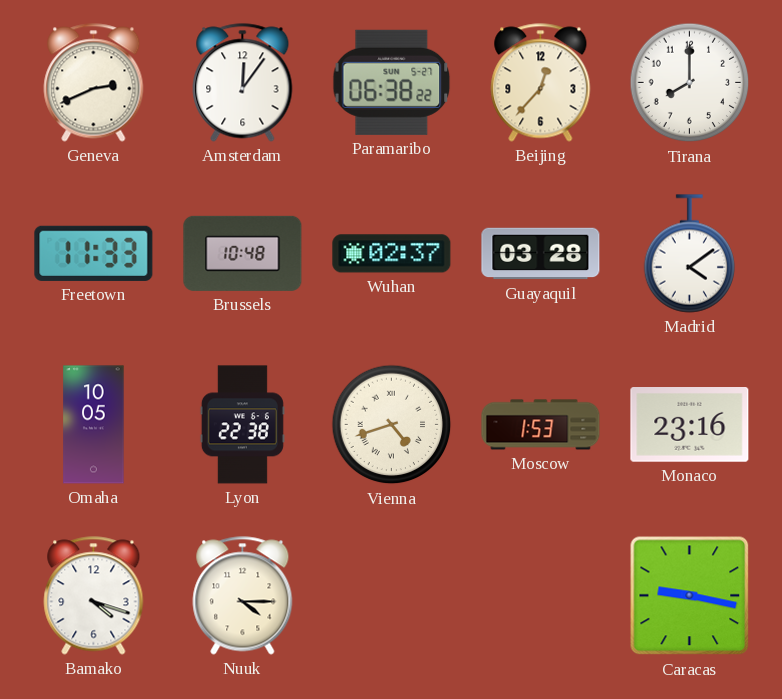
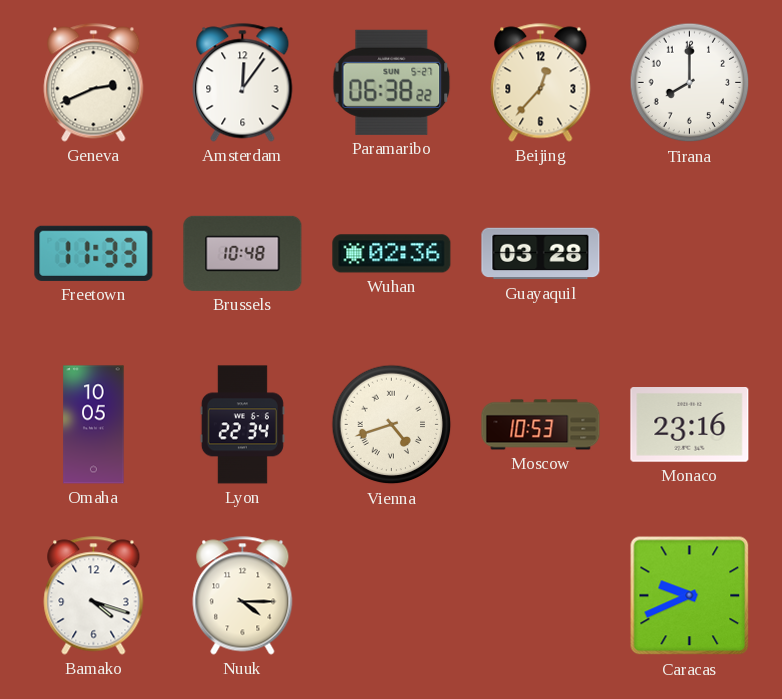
Wuhan: 02:37 -> 02:36
Madrid: 4:09 -> none
Lyon: 22:38 -> 22:34
Moscow: 1:53 -> 10:53
Caracas: 9:17 -> 9:41
